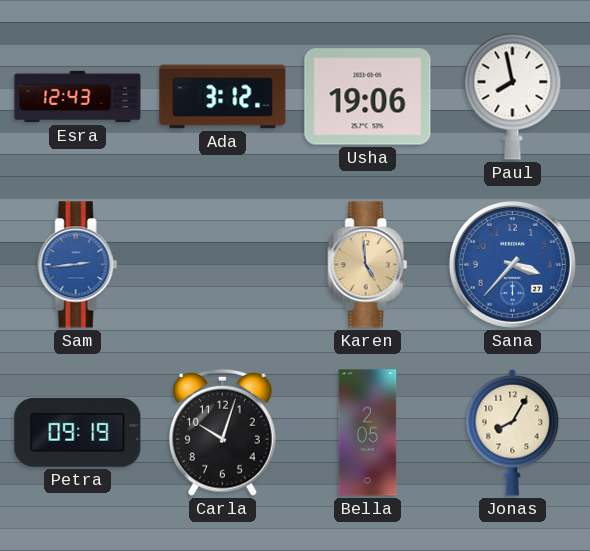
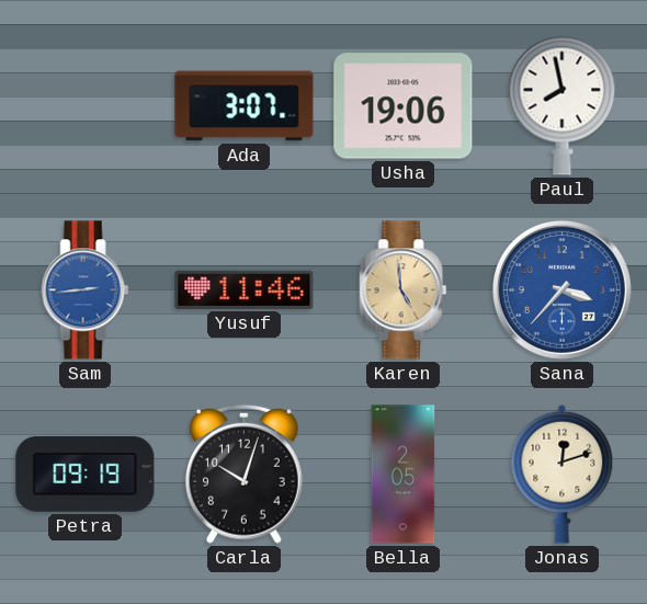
Esra: 12:43 -> none
Ada: 3:12 -> 3:07
Yusuf: none -> 11:46
Jonas: 8:05 -> 12:12
